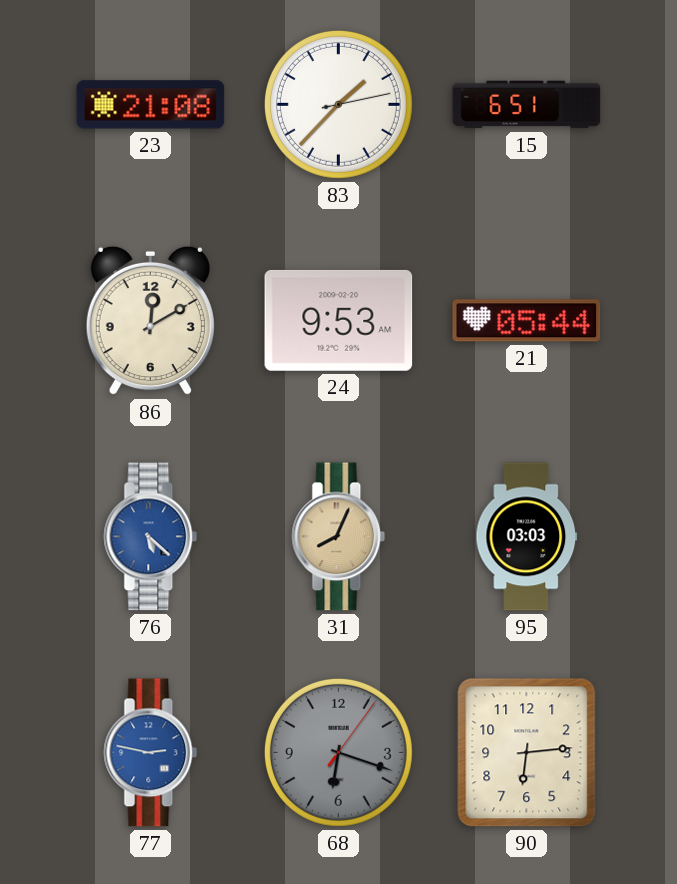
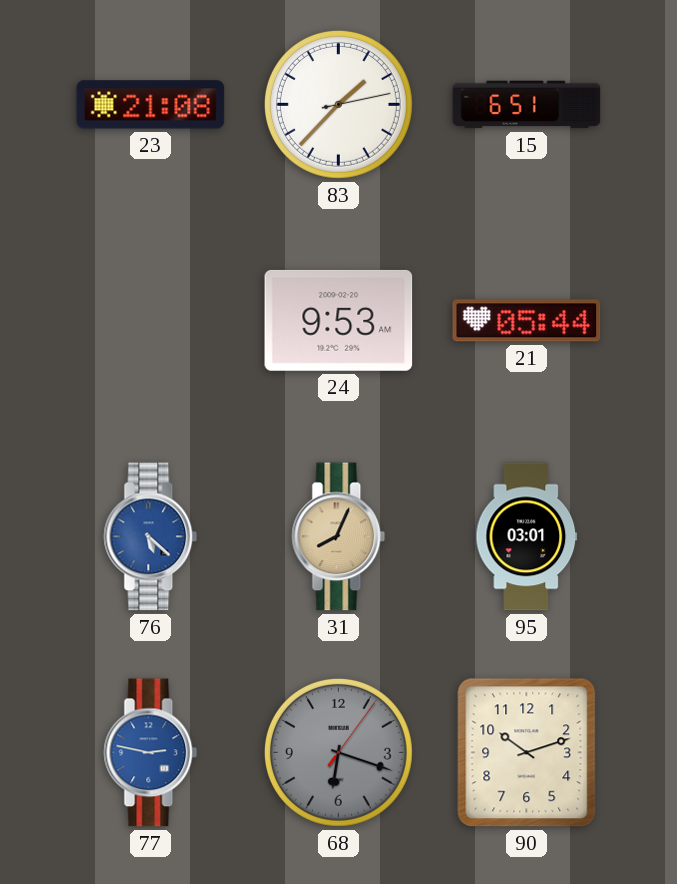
86: 12:10 -> none
95: 03:03 -> 03:01
90: 6:14 -> 10:12
